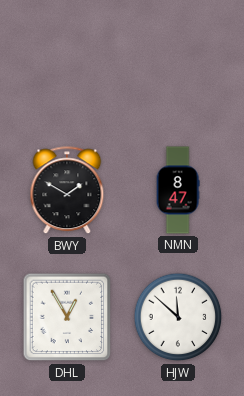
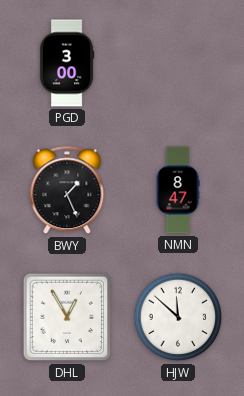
PGD: none -> 3:00
BWY: 1:50 -> 1:26
